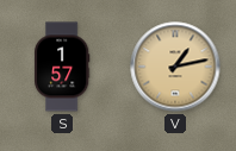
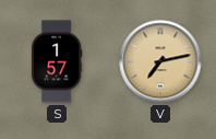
V: 1:13 -> 7:13
